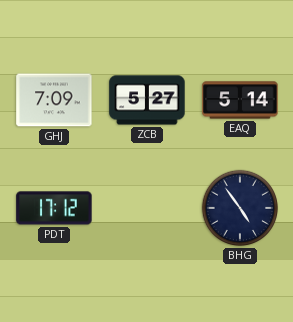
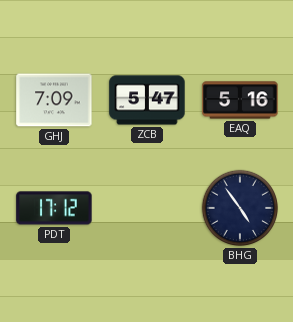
ZCB: 5:27 -> 5:47
EAQ: 5:14 -> 5:16
